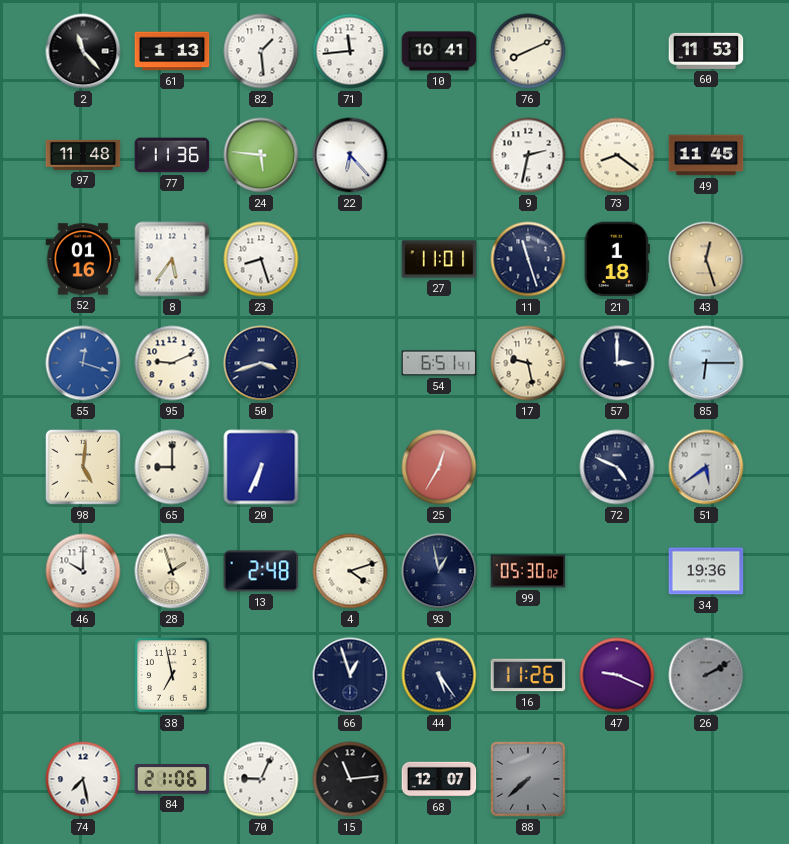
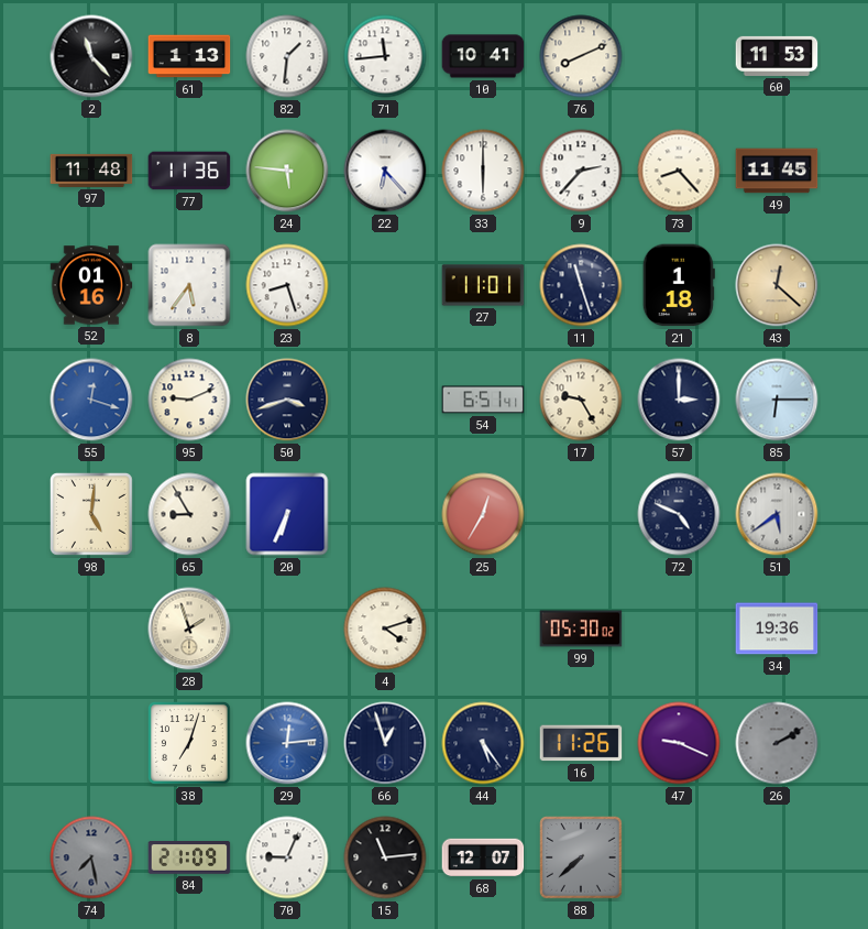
82: 1:29 -> 1:31
33: none -> 6:00
9: 2:32 -> 2:37
73: 8:21 -> 8:23
43: 12:27 -> 12:22
17: 9:28 -> 9:25
65: 9:00 -> 8:55
46: 10:00 -> none
13: 2:48 -> none
93: 12:58 -> none
38: 6:58 -> 7:03
29: none -> 12:14
74 dial: white -> grey
84: 21:06 -> 21:09
